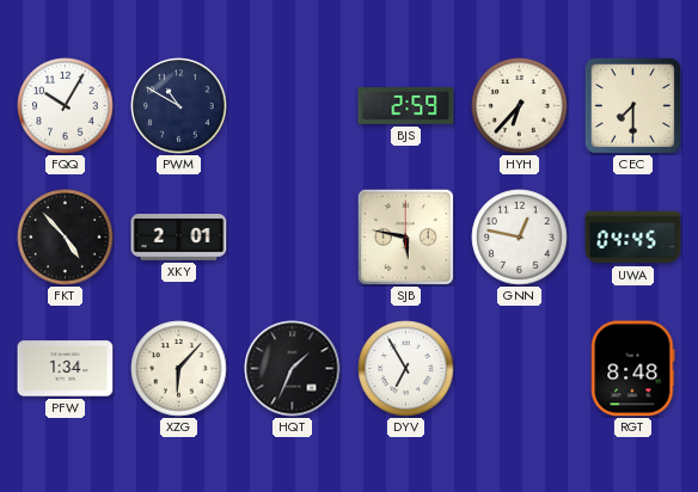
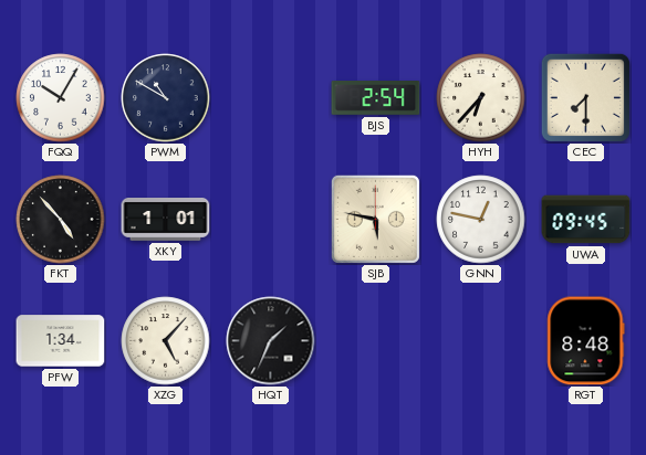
BJS: 2:59 -> 2:54
XKY: 2:01 -> 1:01
UWA: 04:45 -> 09:45
XZG: 6:07 -> 5:07
DYV: 6:55 -> none
